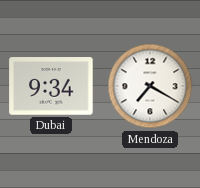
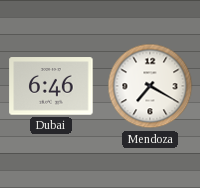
Dubai: 9:34 -> 6:46
